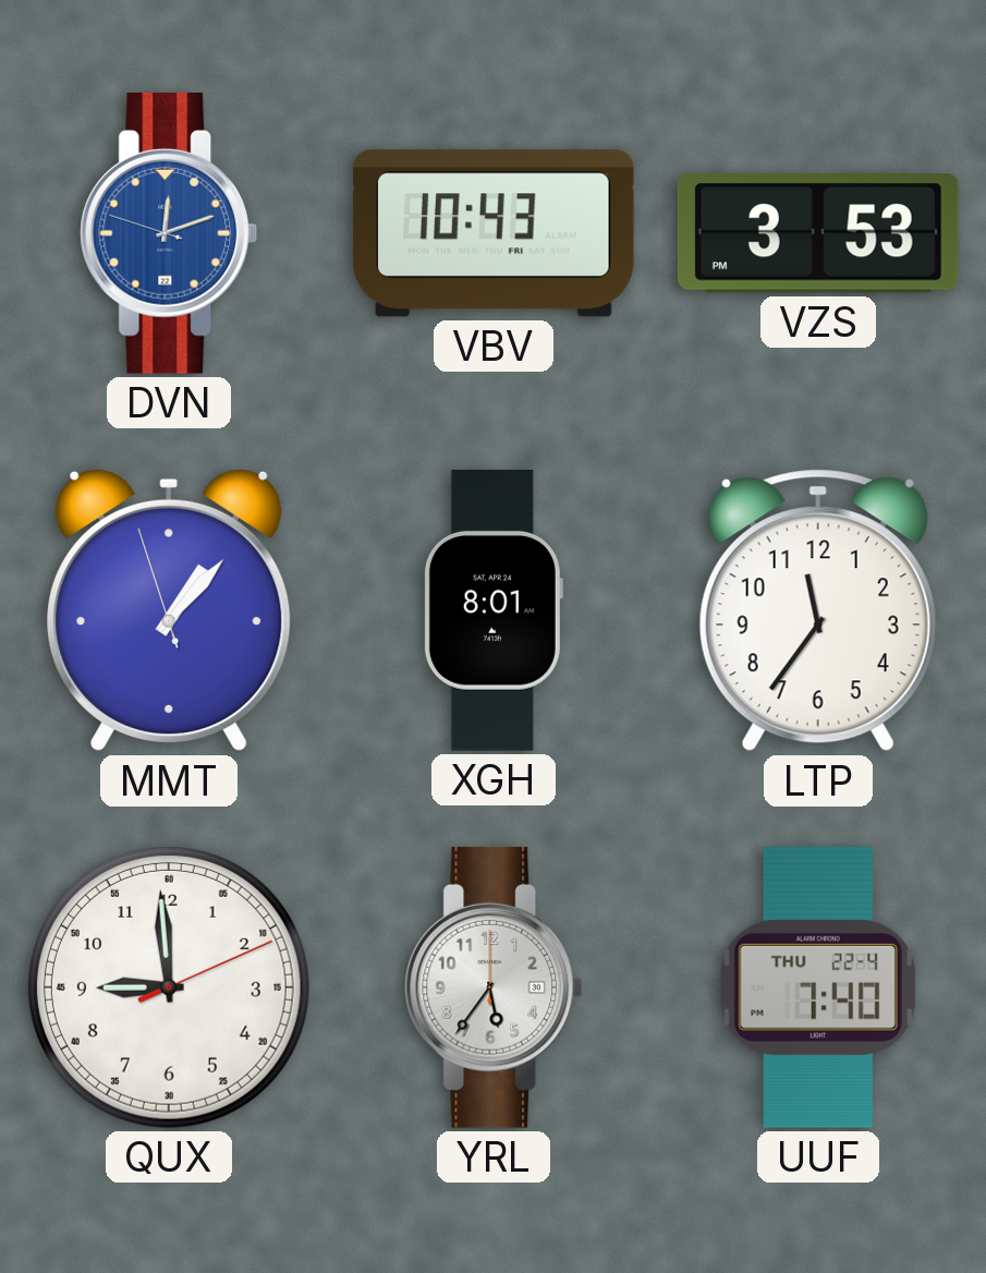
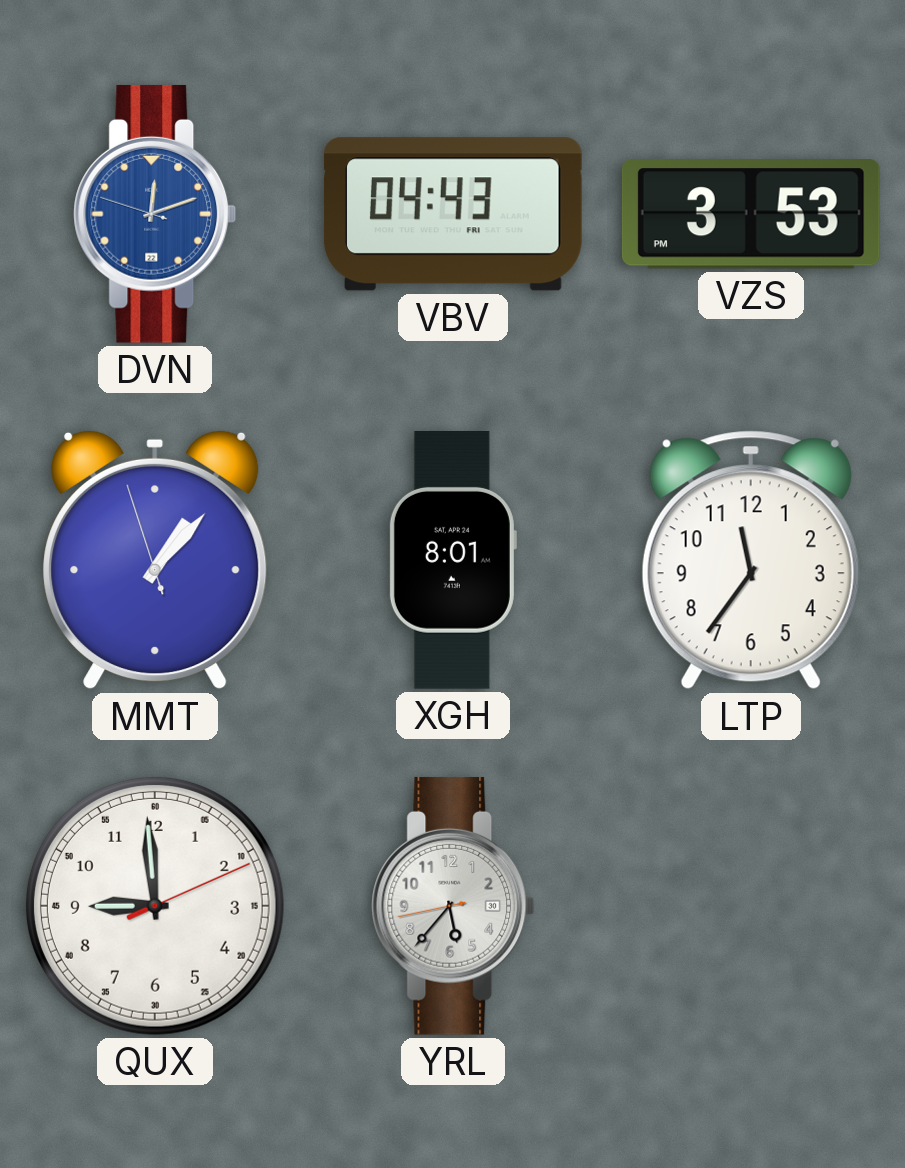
VBV: 10:43 -> 04:43
YRL: 5:36:00 -> 5:36:43
UUF: 7:40 -> none
